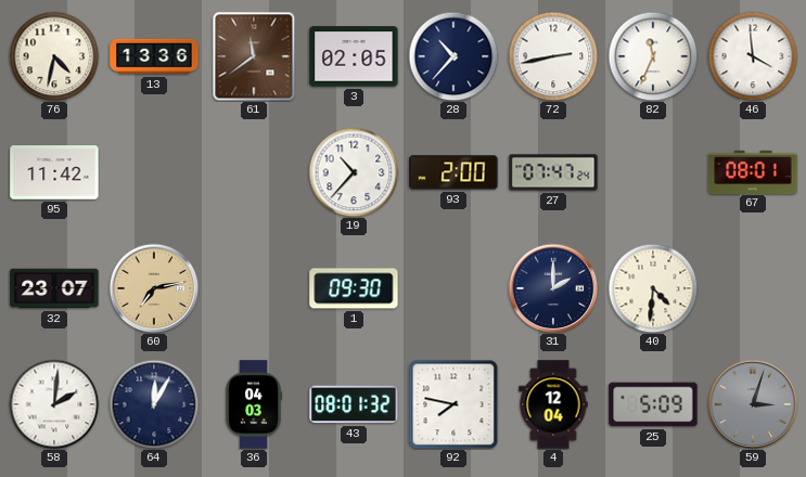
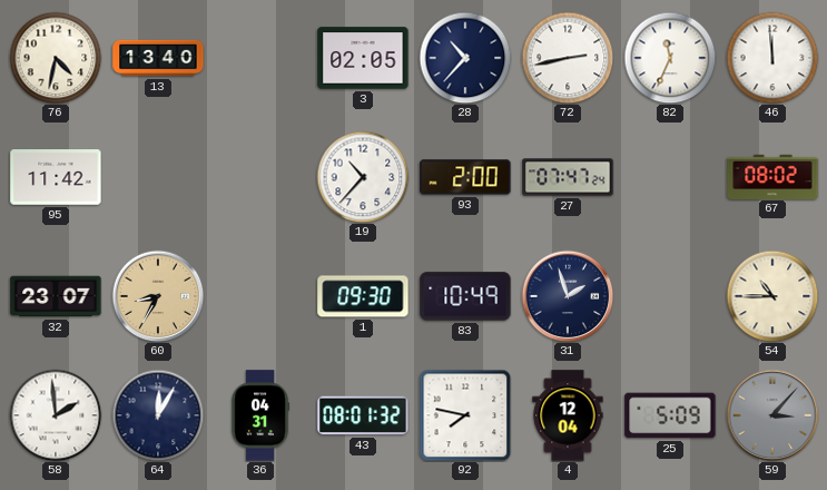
13: 13:36 -> 13:40
61: 11:39 -> none
46: 3:59 -> 11:59
67: 08:01 -> 08:02
60: 7:13 -> 8:35
83: none -> 10:49
31: 2:00 -> 1:57
40: 4:31 -> none
54: none -> 10:45
58: 2:01 -> 1:59
36: 04:03 -> 04:31
59: 3:03 -> 3:07
